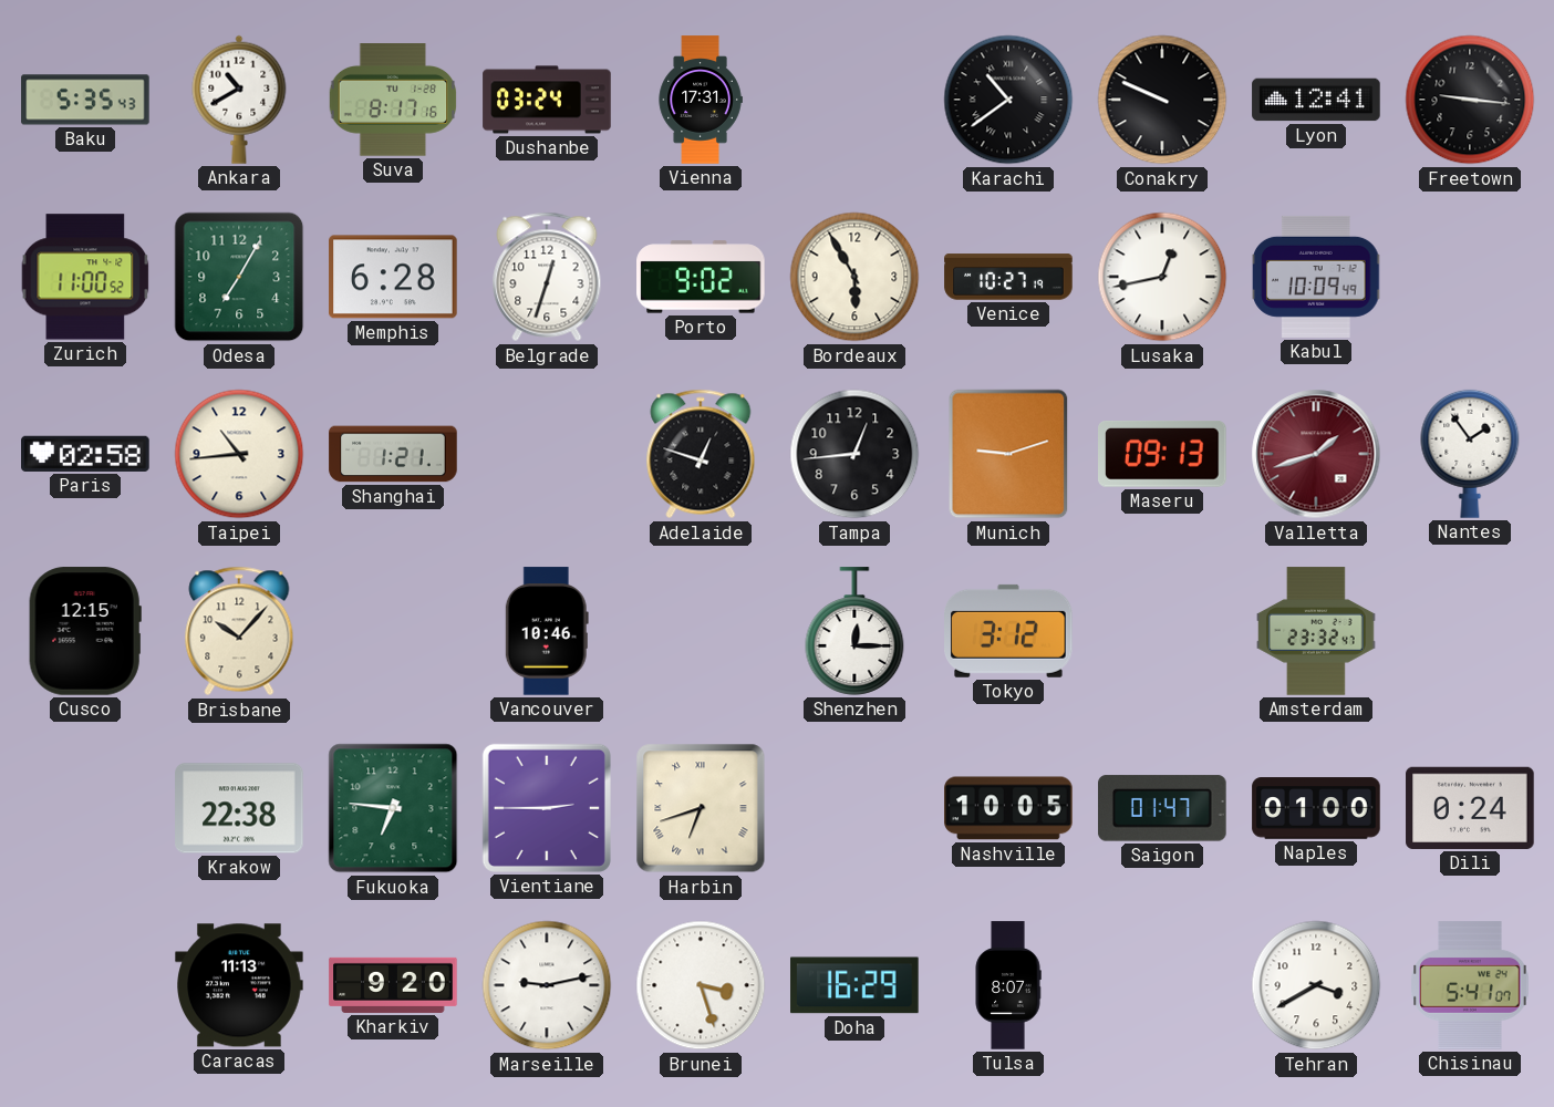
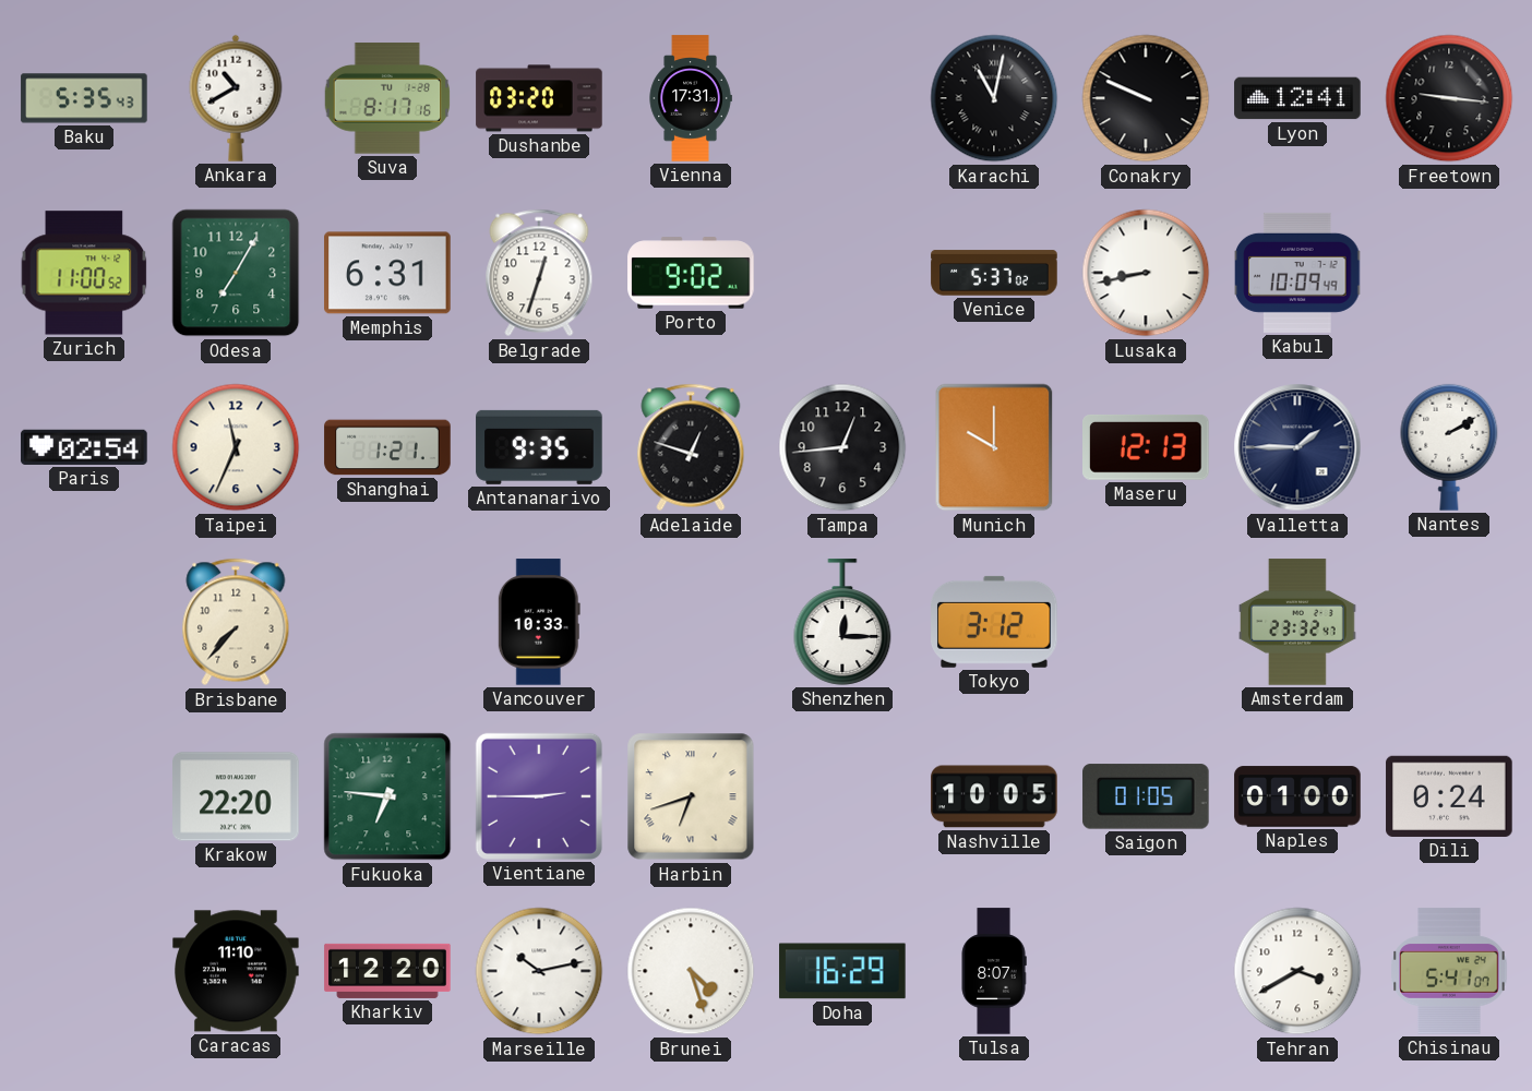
Dushanbe: 03:24 -> 03:20
Karachi: 10:39 -> 11:02
Memphis: 6:28 -> 6:31
Bordeaux: 5:55 -> none
Venice: 10:27 -> 5:37
Lusaka: 12:43 -> 8:43
Paris: 02:58 -> 02:54
Taipei: 10:44 -> 11:34
Antananarivo: none -> 9:35
Munich: 9:12 -> 10:00
Maseru: 09:13 -> 12:13
Valletta: 1:42 -> 1:45
Valletta dial: burgundy -> navy
Nantes: 1:54 -> 2:10
Cusco: 12:15 -> none
Brisbane: 10:07 -> 7:37
Vancouver: 10:46 -> 10:33
Krakow: 22:38 -> 22:20
Saigon: 01:47 -> 01:05
Caracas: 11:13 -> 11:10
Kharkiv: 9:20 -> 12:20
Marseille: 9:13 -> 10:13
Brunei: 3:27 -> 4:27
